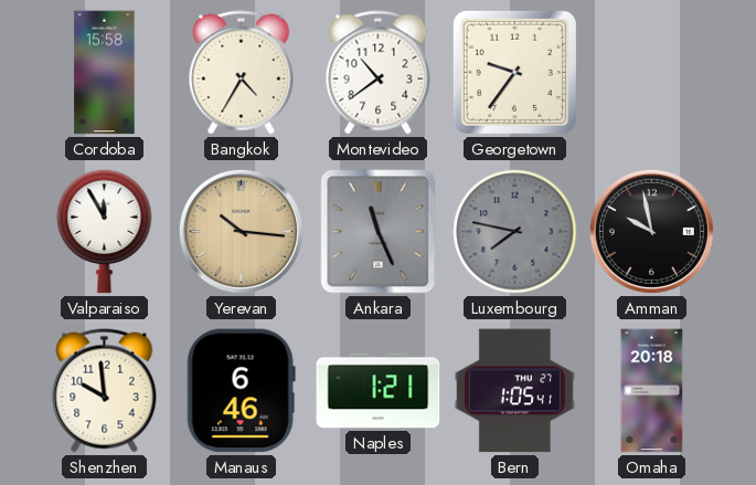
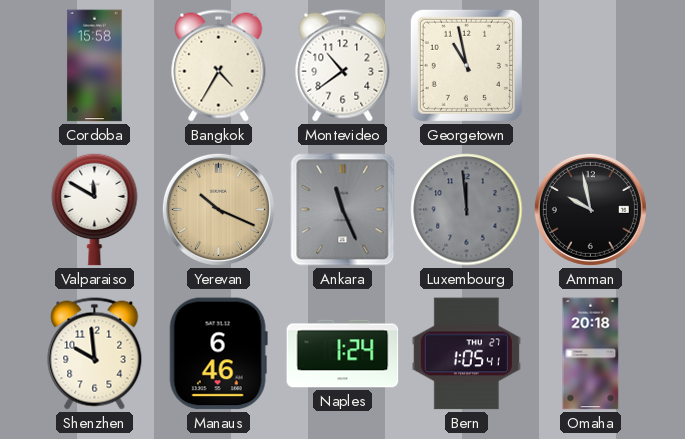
Georgetown: 9:36 -> 10:58
Valparaiso: 11:55 -> 11:50
Yerevan: 10:16 -> 10:19
Luxembourg: 7:47 -> 11:59
Naples: 1:21 -> 1:24
